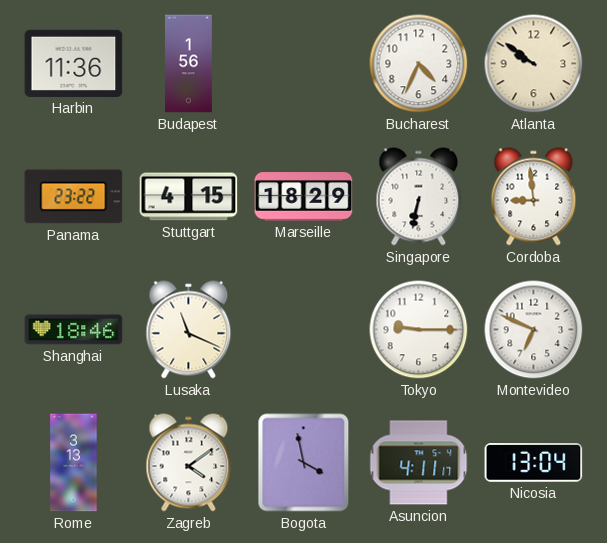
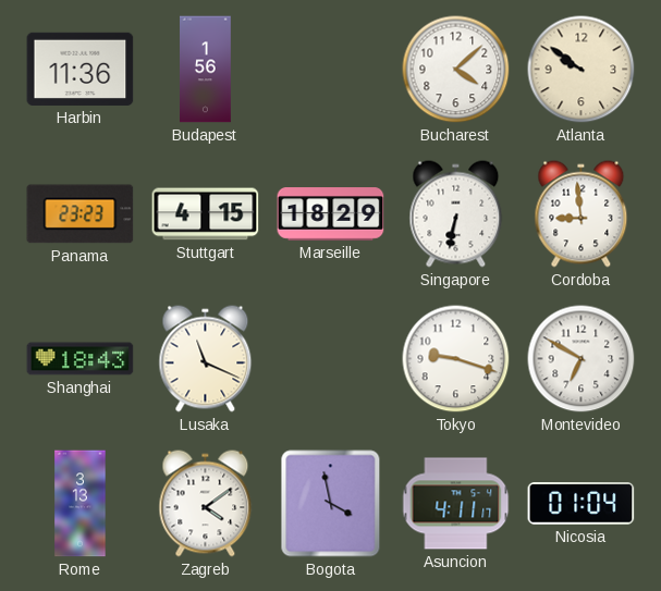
Bucharest: 4:34 -> 4:08
Panama: 23:22 -> 23:23
Shanghai: 18:46 -> 18:43
Tokyo: 9:15 -> 9:18
Montevideo: 6:49 -> 6:50
Nicosia: 13:04 -> 01:04
